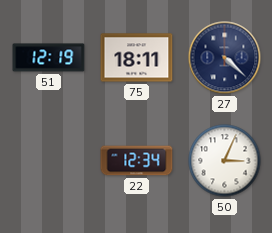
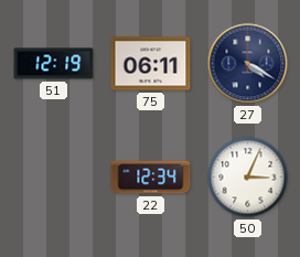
75: 18:11 -> 06:11
27: 4:22 -> 4:20
